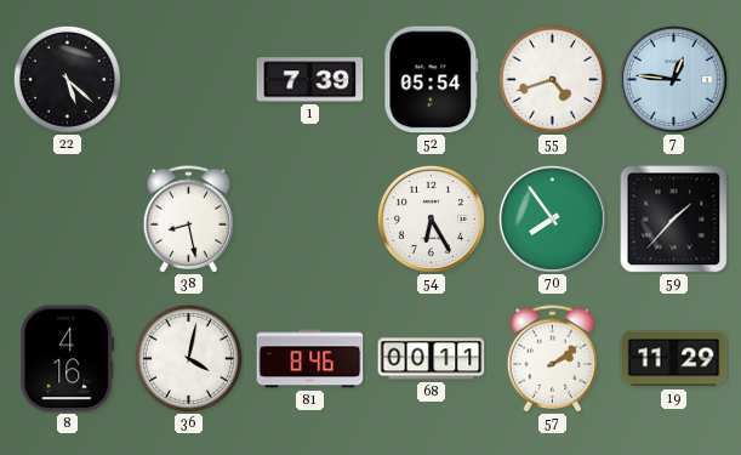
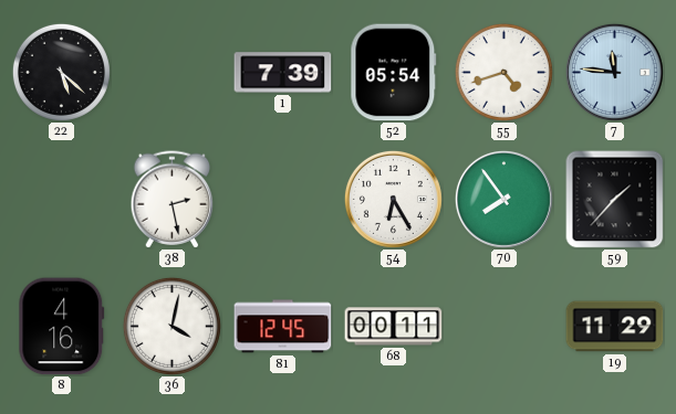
7: 12:46 -> 11:46
38: 8:28 -> 2:28
81: 8:46 -> 12:45
57: 2:09 -> none
